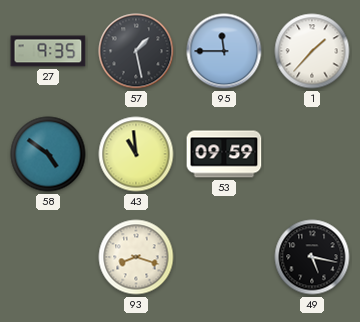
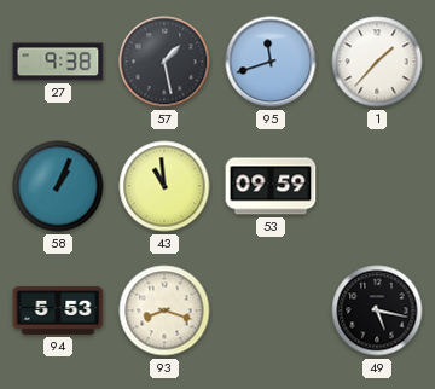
27: 9:35 -> 9:38
95: 11:45 -> 11:42
58: 4:51 -> 1:04
94: none -> 5:53
